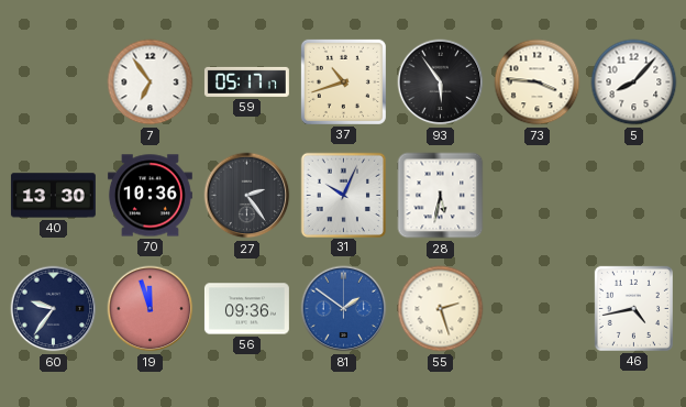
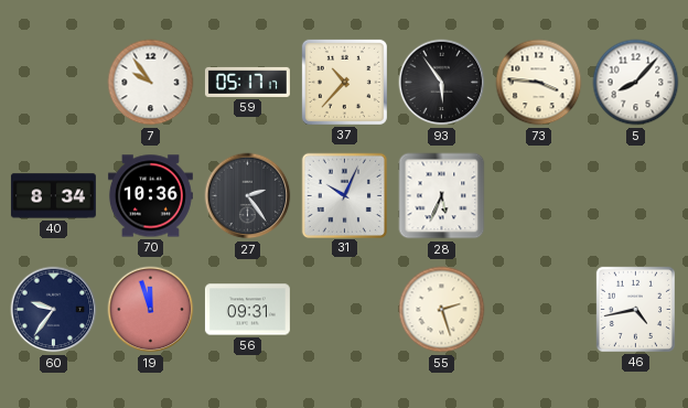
7: 6:54 -> 9:54
37: 10:42 -> 10:37
40: 13:30 -> 8:34
28: 5:32 -> 5:34
56: 09:36 -> 09:31
81: 1:51 -> none
